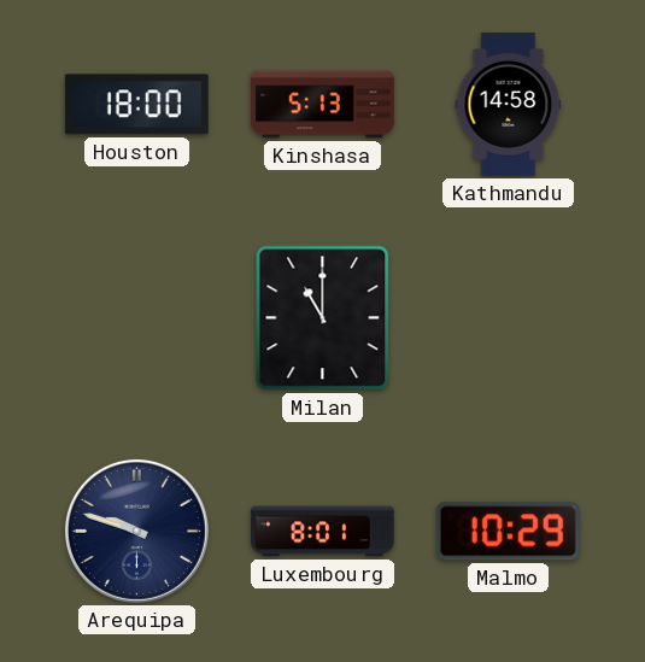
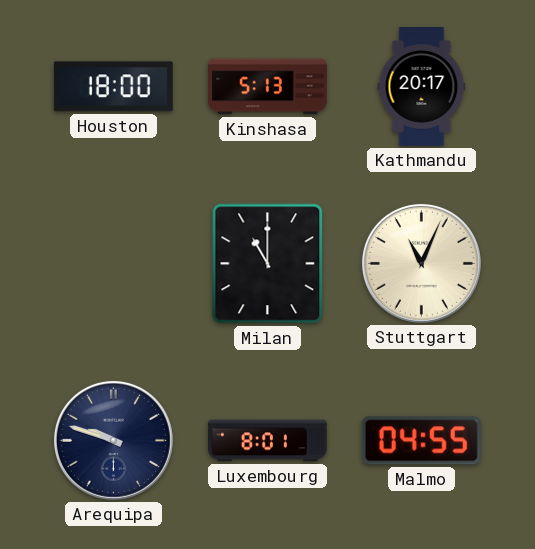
Kathmandu: 14:58 -> 20:17
Stuttgart: none -> 11:04
Malmo: 10:29 -> 04:55
